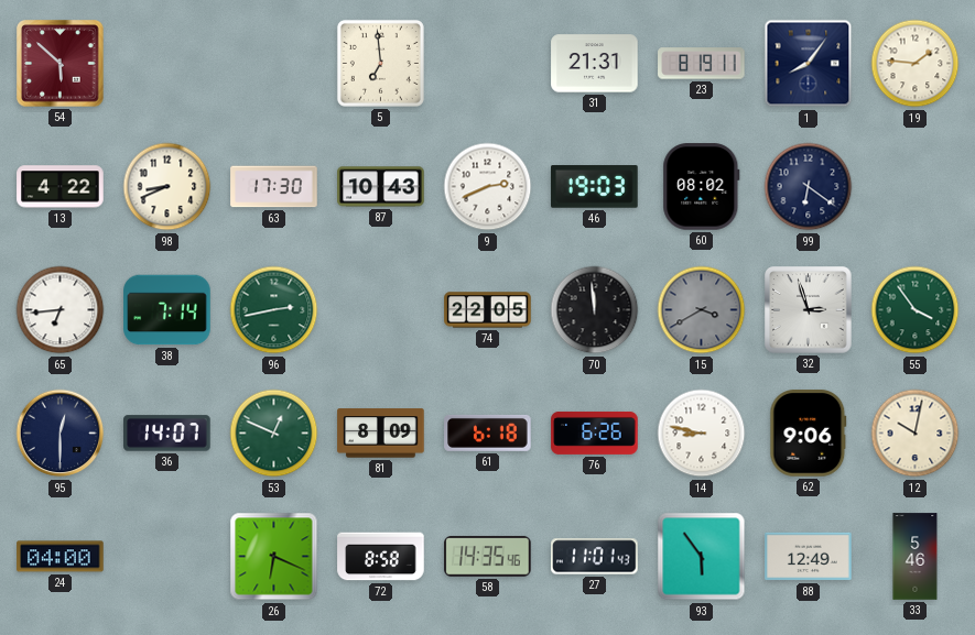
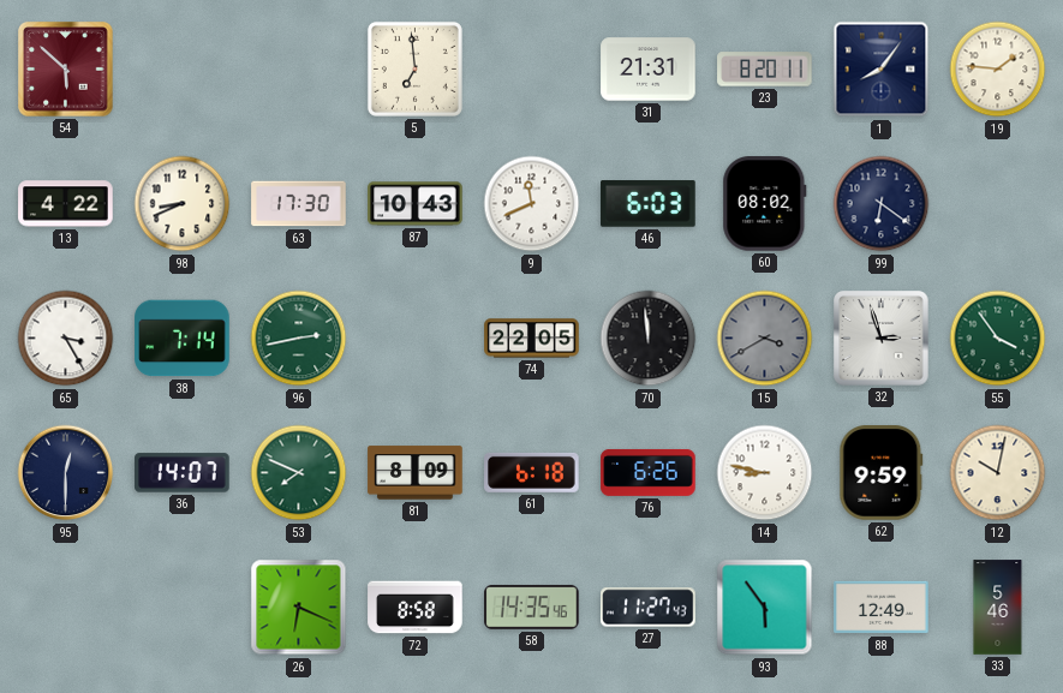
23: 8:19 -> 8:20
9: 2:41 -> 11:41
46: 19:03 -> 6:03
65: 6:44 -> 3:25
53: 12:49 -> 7:49
62: 9:06 -> 9:59
24: 04:00 -> none
27: 11:01 -> 11:27
